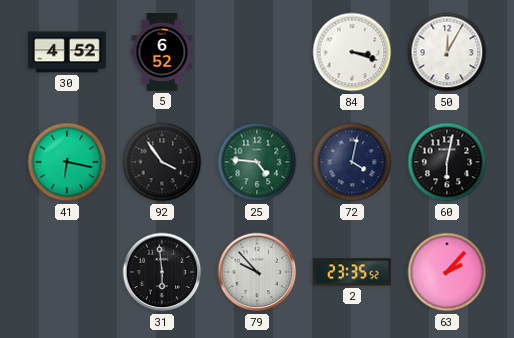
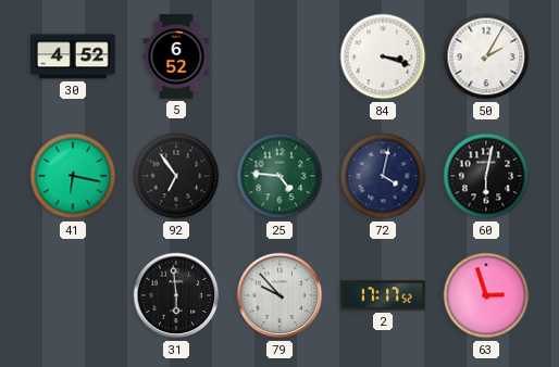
50: 12:05 -> 2:05
92: 3:54 -> 6:54
2: 23:35 -> 17:17
63: 2:07 -> 2:57
